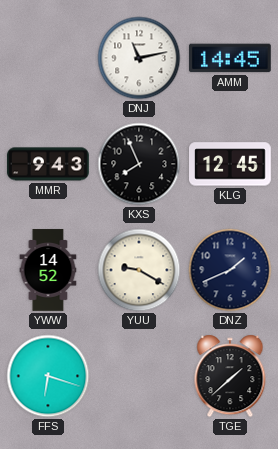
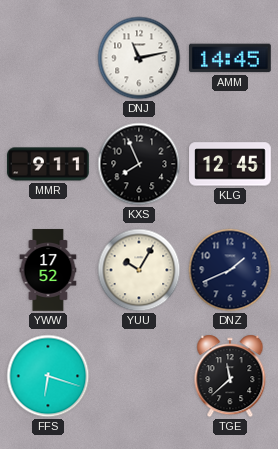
MMR: 9:43 -> 9:11
YWW: 14:52 -> 17:52
YUU: 9:20 -> 10:05
TGE: 1:38 -> 11:38
